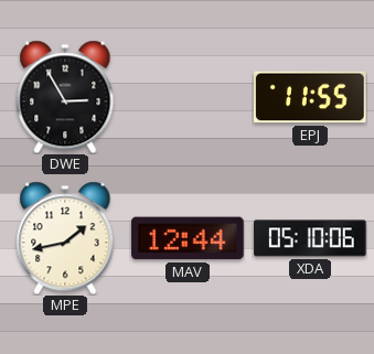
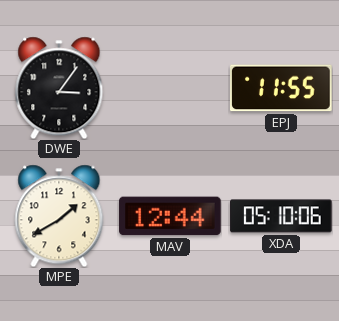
DWE: 2:55 -> 3:06
MPE: 1:43 -> 1:40
